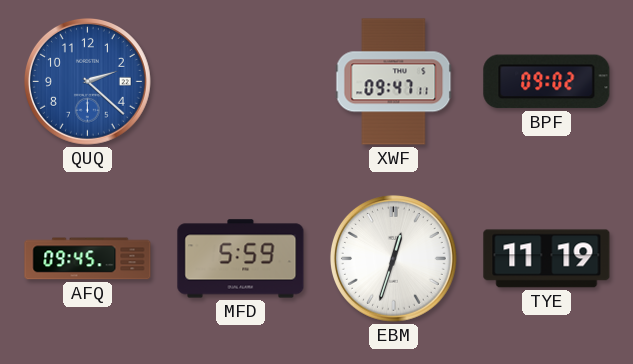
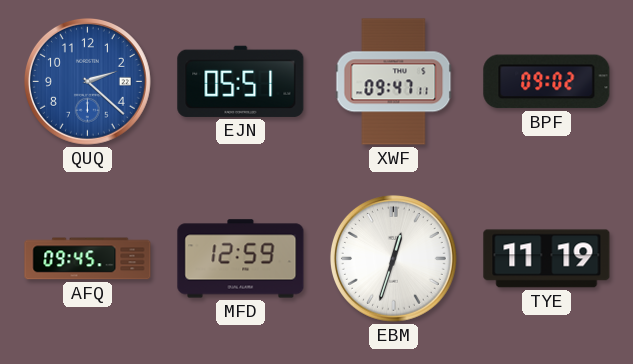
EJN: none -> 05:51
MFD: 5:59 -> 12:59
